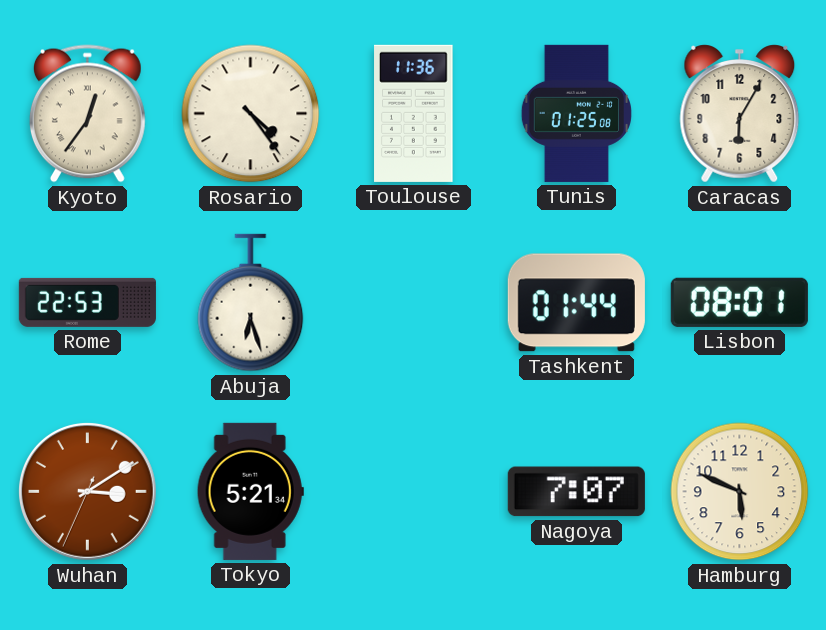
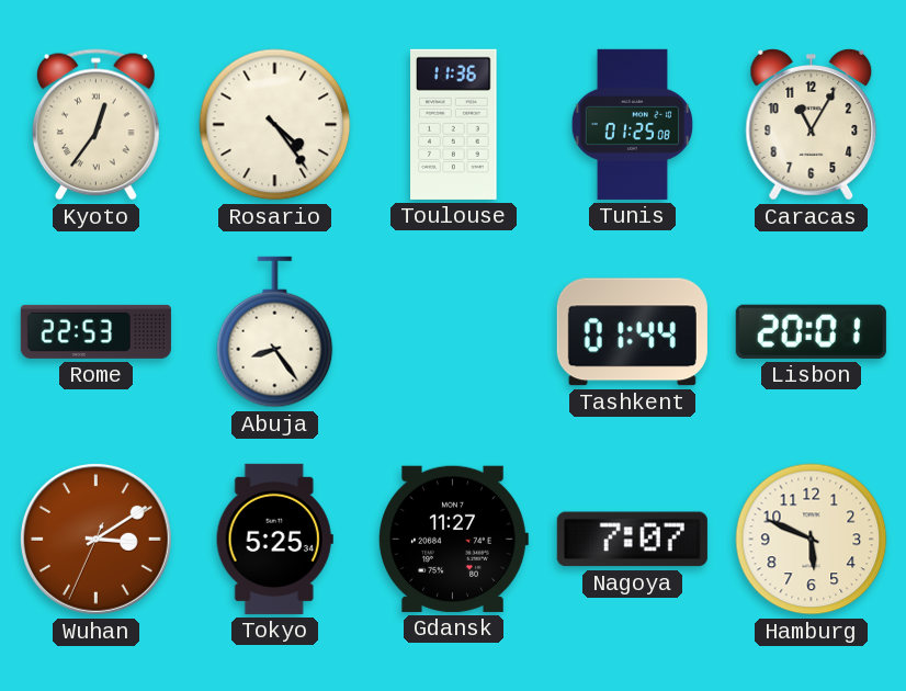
Caracas: 6:05 -> 11:05
Abuja: 6:27 -> 8:24
Lisbon: 08:01 -> 20:01
Tokyo: 5:21 -> 5:25
Gdansk: none -> 11:27
